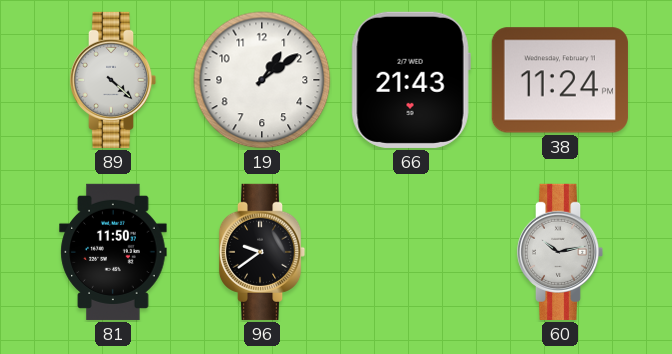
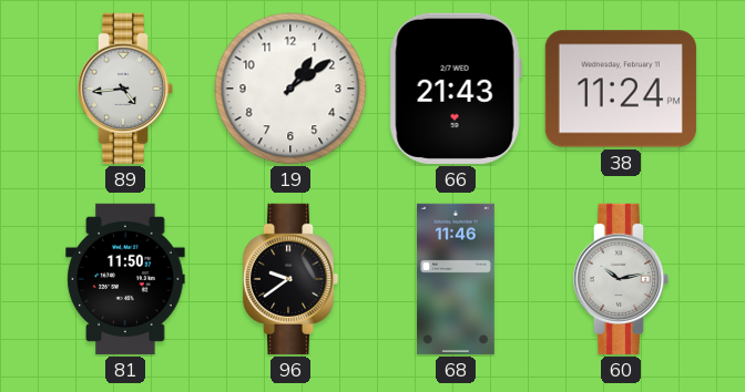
89: 4:22 -> 4:44
68: none -> 11:46
